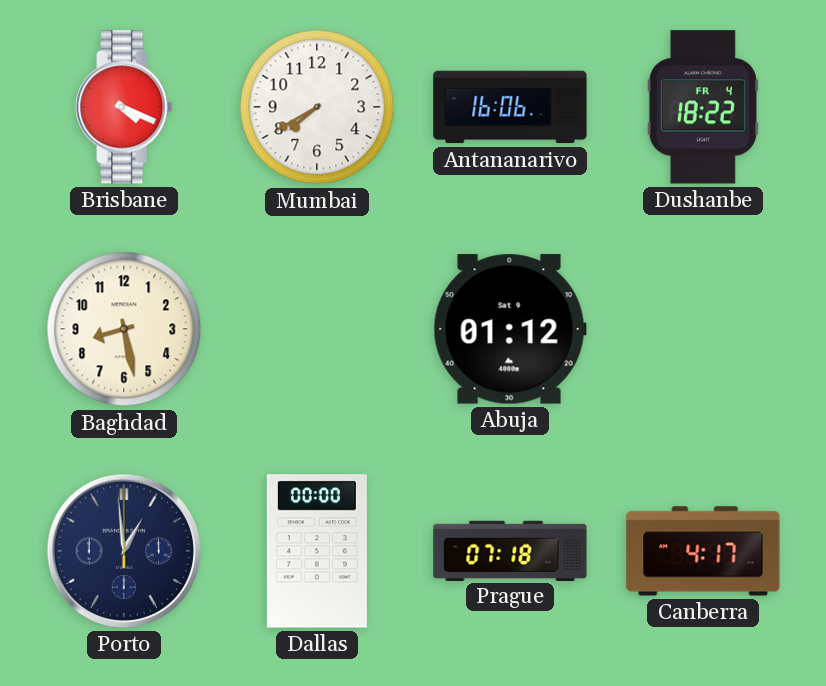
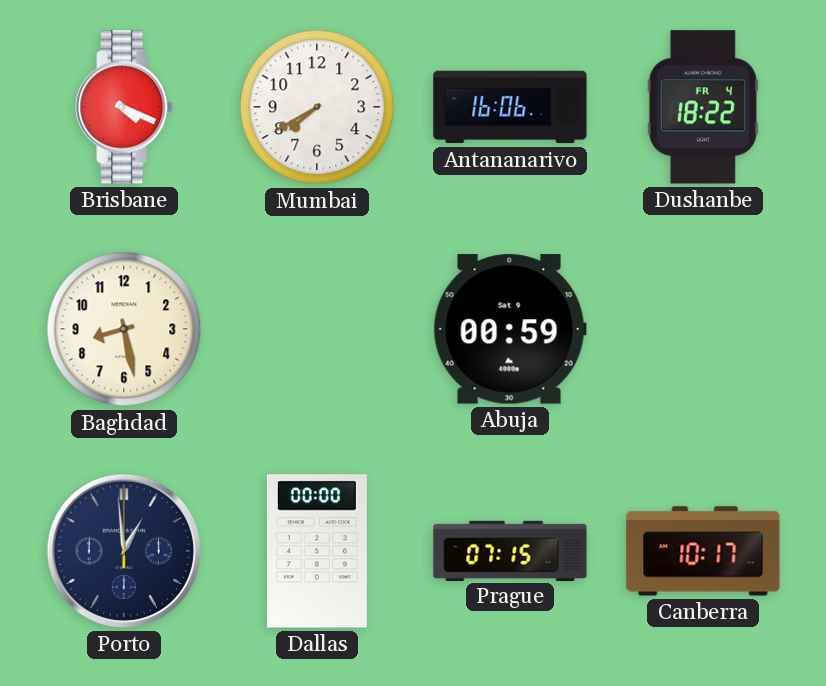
Abuja: 01:12 -> 00:59
Prague: 07:18 -> 07:15
Canberra: 4:17 -> 10:17
